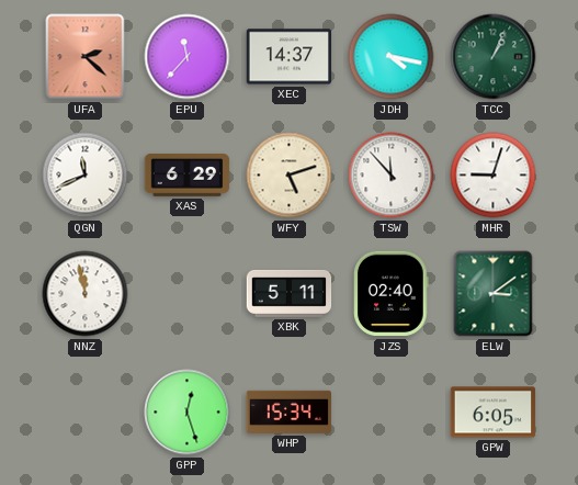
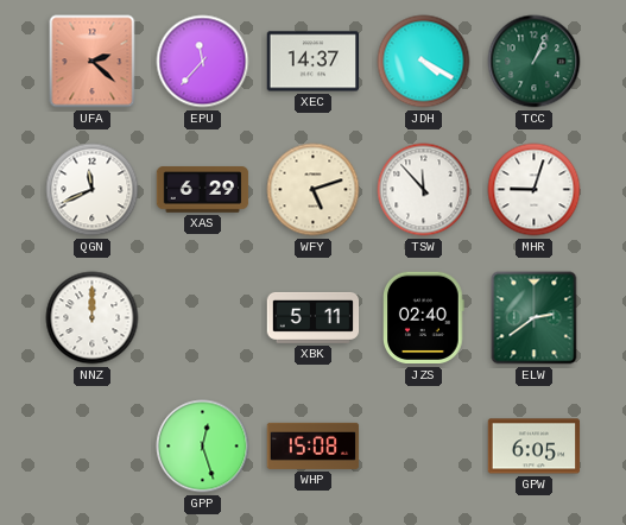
JDH: 4:17 -> 4:20
NNZ: 11:58 -> 12:00
ELW: 3:09 -> 2:39
WHP: 15:34 -> 15:08
